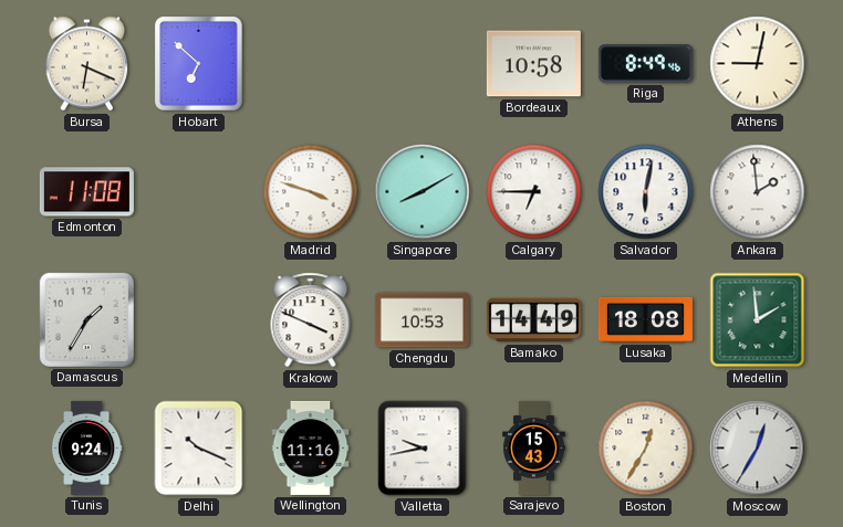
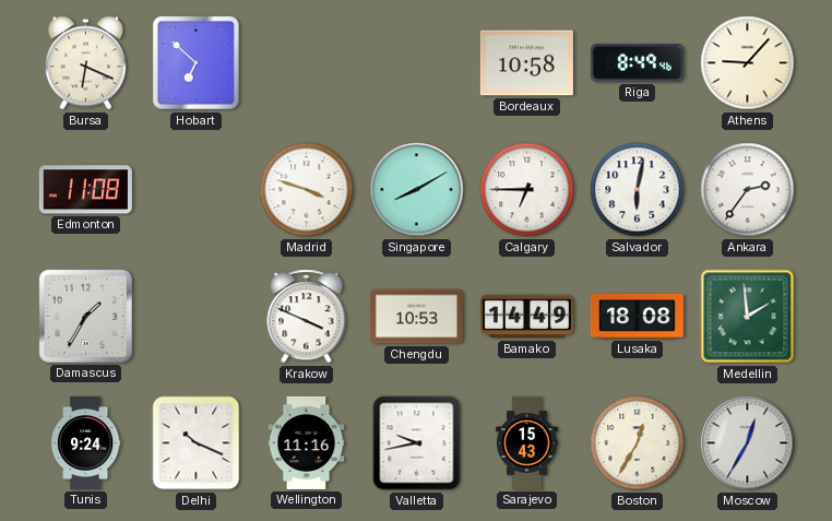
Athens: 9:02 -> 9:07
Ankara: 1:59 -> 2:36
